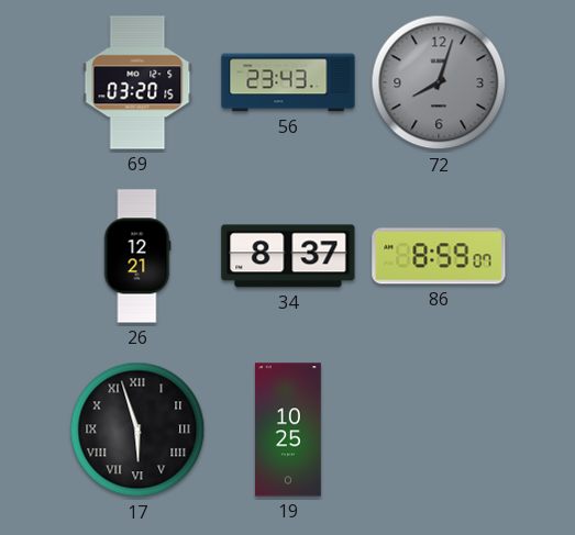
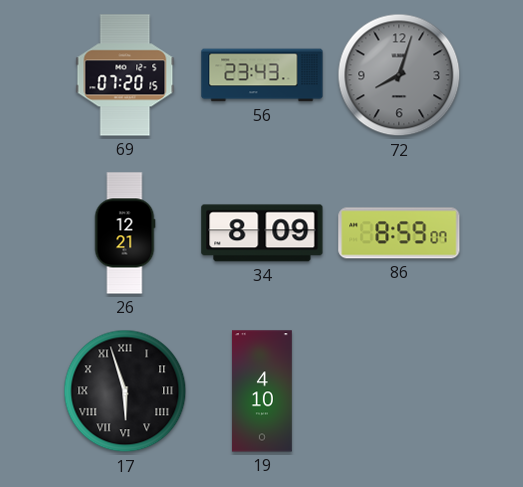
69: 03:20 -> 07:20
34: 8:37 -> 8:09
19: 10:25 -> 4:10
